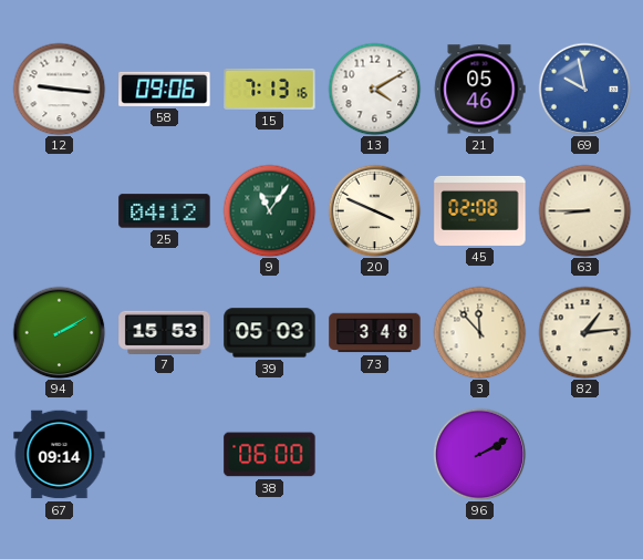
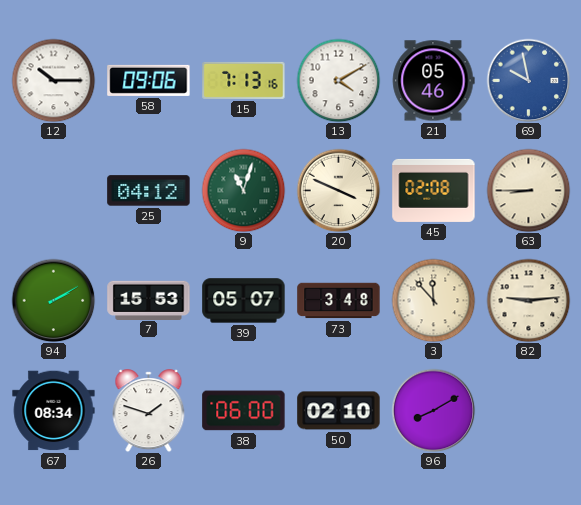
12: 9:16 -> 10:15
9: 11:06 -> 11:03
39: 05:03 -> 05:07
82: 1:14 -> 9:14
67: 09:14 -> 08:34
26: none -> 1:48
50: none -> 02:10
96: 2:10 -> 8:10
